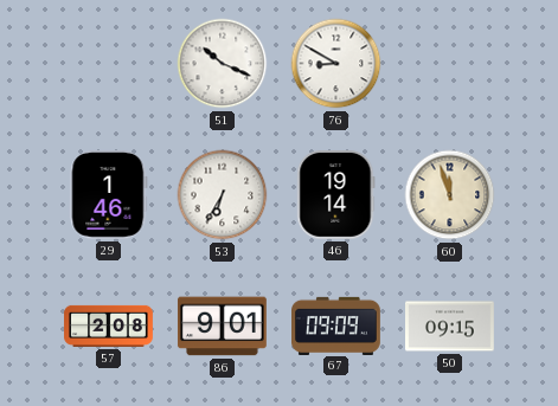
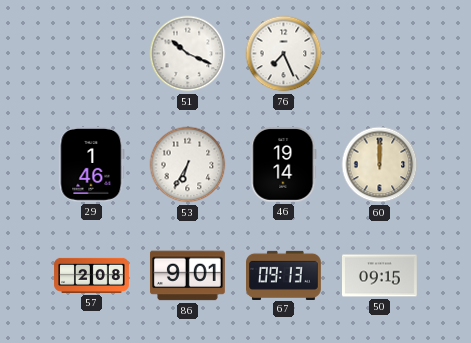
76: 8:50 -> 7:26
60: 11:57 -> 12:00
67: 09:09 -> 09:13
